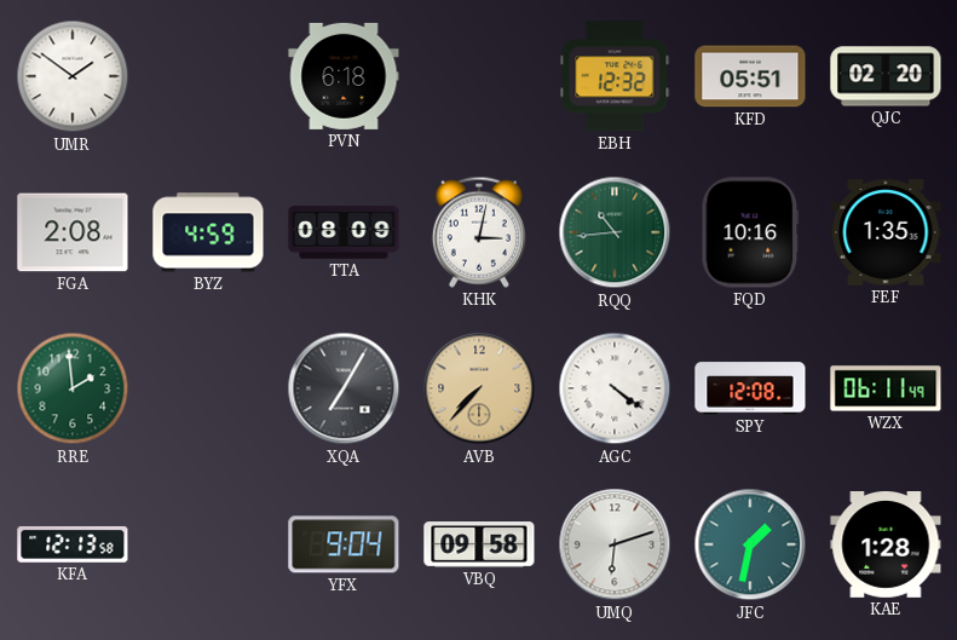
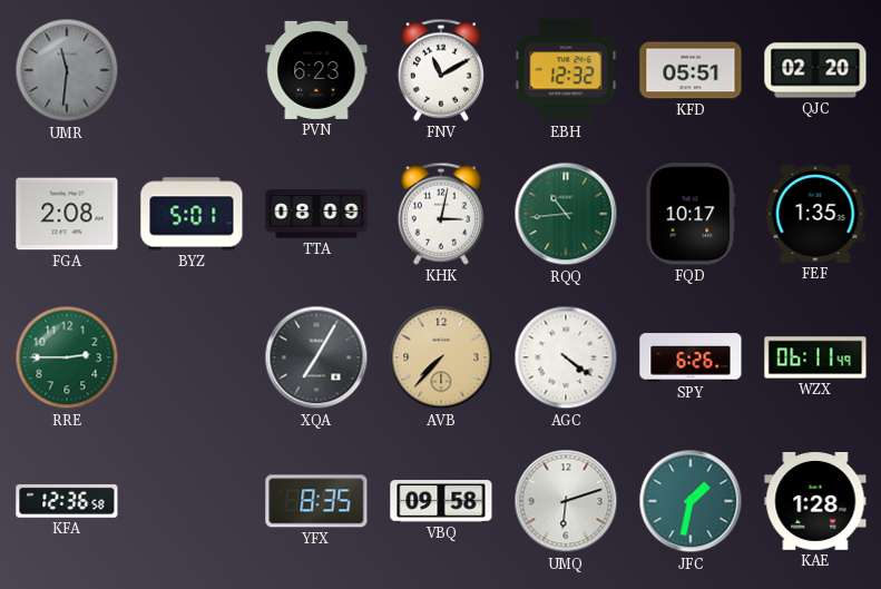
UMR: 1:51 -> 11:31
UMR dial: white -> grey
PVN: 6:18 -> 6:23
FNV: none -> 11:10
BYZ: 4:59 -> 5:01
FQD: 10:16 -> 10:17
RRE: 1:59 -> 2:45
SPY: 12:08 -> 6:26
KFA: 12:13 -> 12:36
YFX: 9:04 -> 8:35
